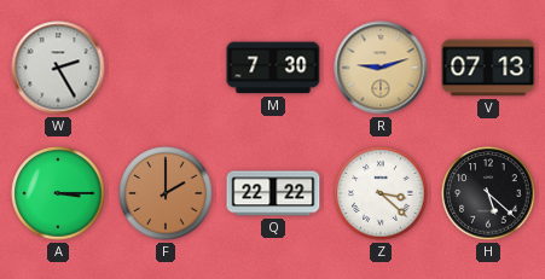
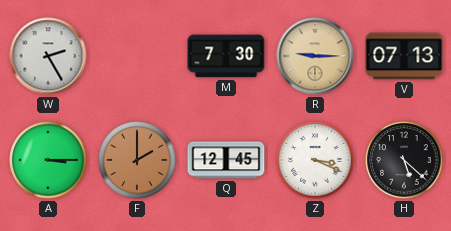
R: 9:12 -> 9:15
Q: 22:22 -> 12:45
Z: 3:22 -> 3:19
